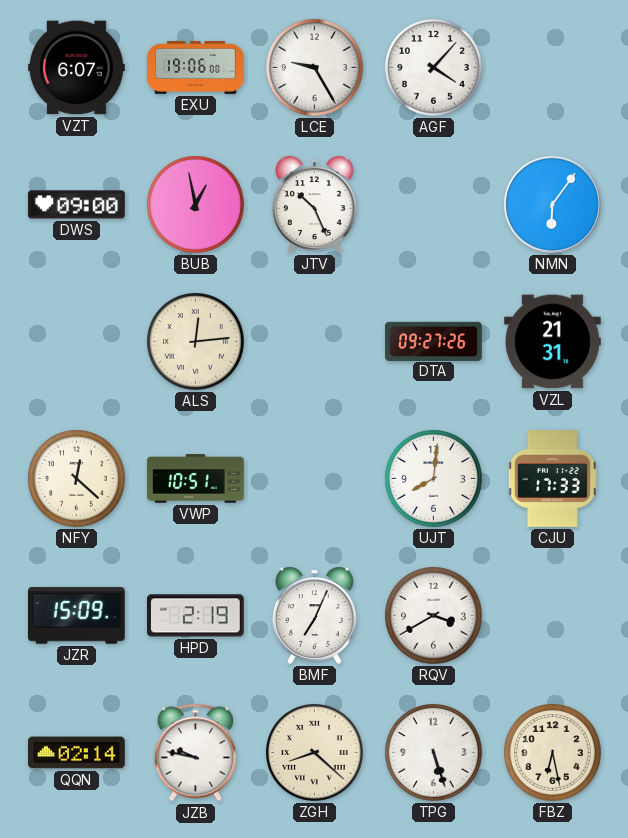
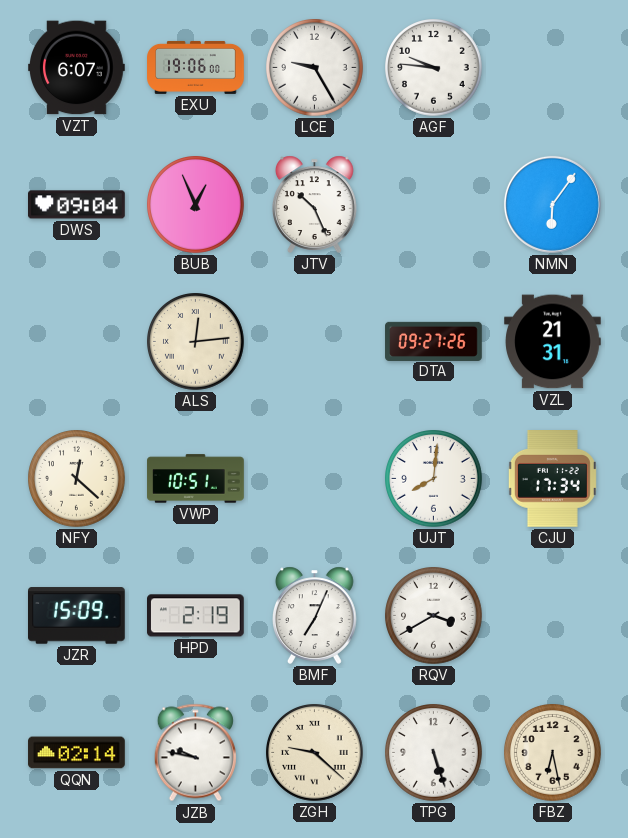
AGF: 4:07 -> 9:46
DWS: 09:00 -> 09:04
BUB: 12:58 -> 12:56
CJU: 17:33 -> 17:34
ZGH: 8:22 -> 9:22
